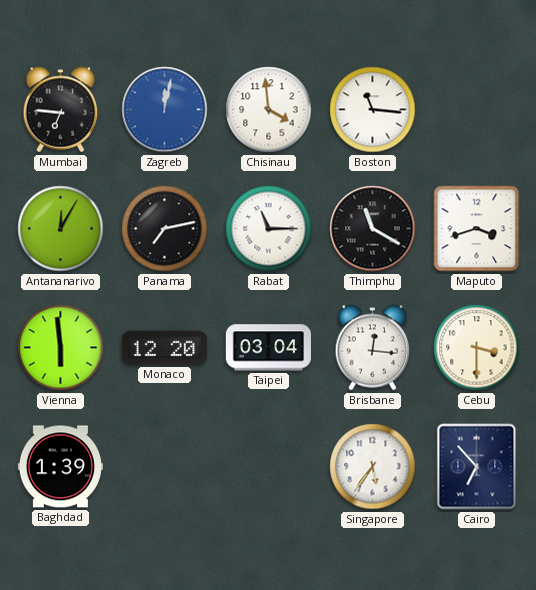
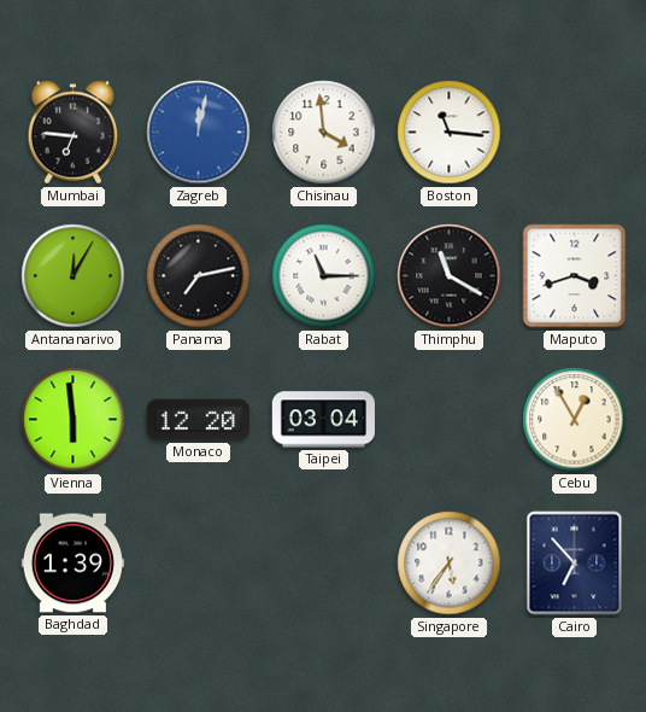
Brisbane: 12:16 -> none
Cebu: 3:30 -> 12:55
